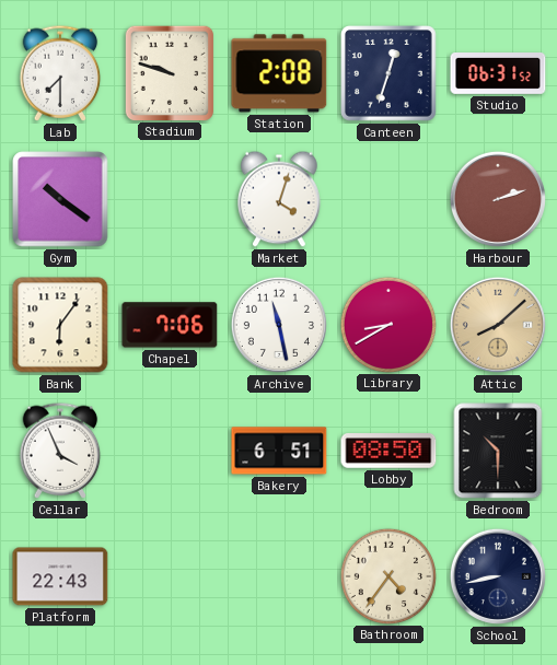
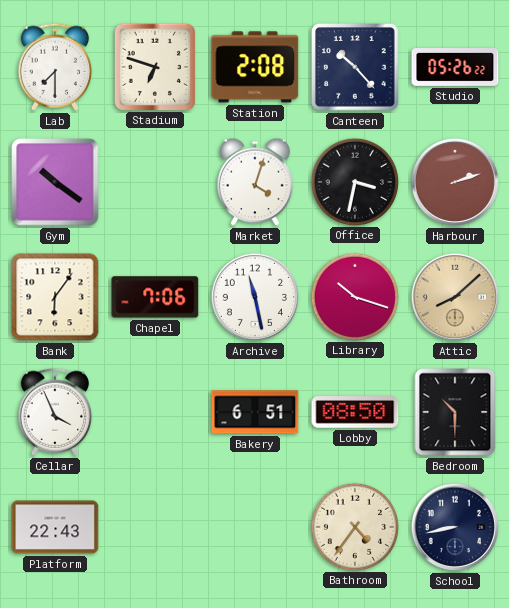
Stadium: 9:48 -> 6:48
Canteen: 12:33 -> 10:23
Studio: 06:31 -> 05:26
Office: none -> 3:32
Library: 8:40 -> 10:18
